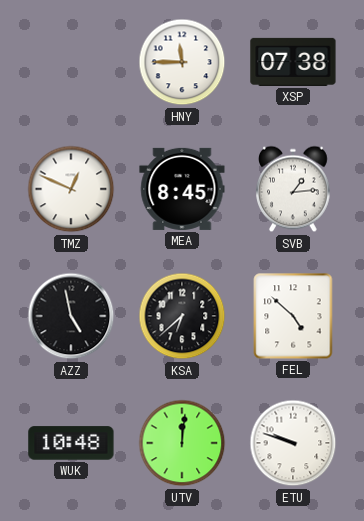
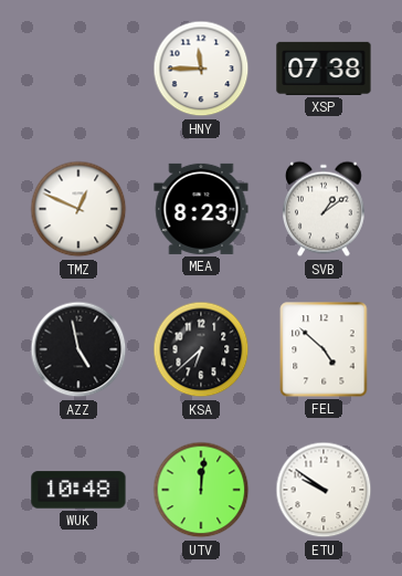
MEA: 8:45 -> 8:23
SVB: 1:14 -> 1:09
ETU: 9:48 -> 9:51
